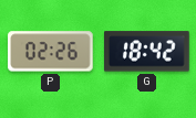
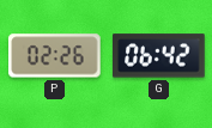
G: 18:42 -> 06:42
